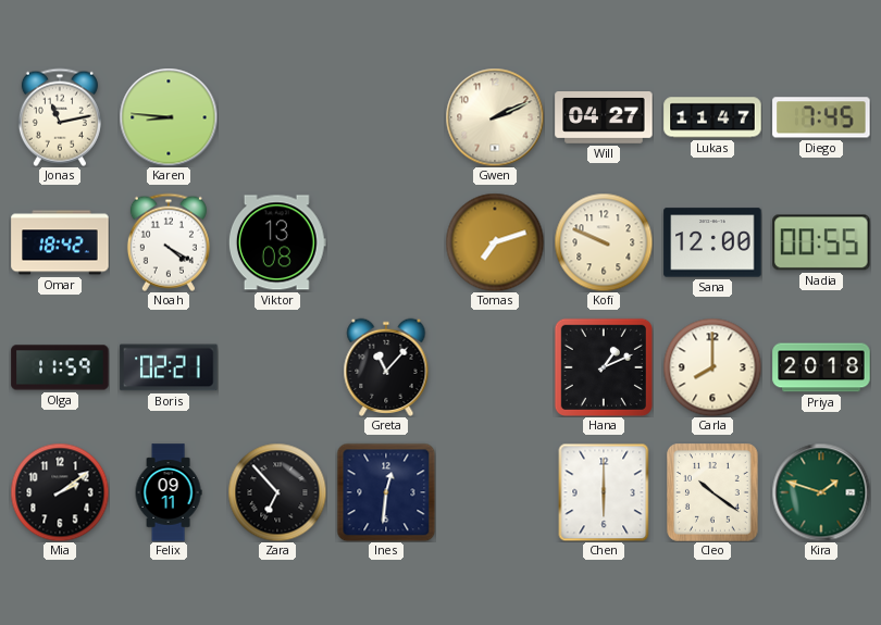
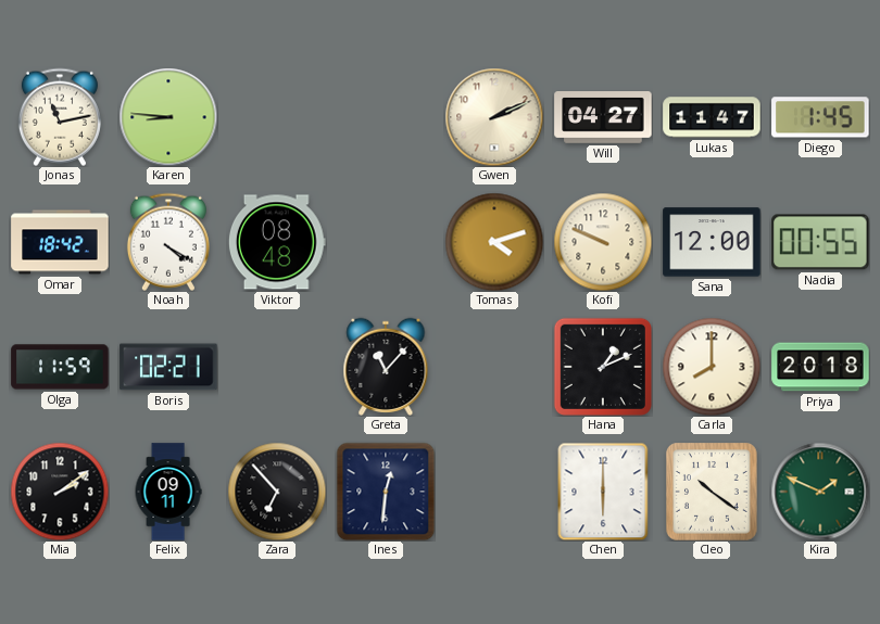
Diego: 7:45 -> 1:45
Viktor: 13:08 -> 08:48
Tomas: 7:12 -> 4:12
Kira: 1:48 -> 1:49
